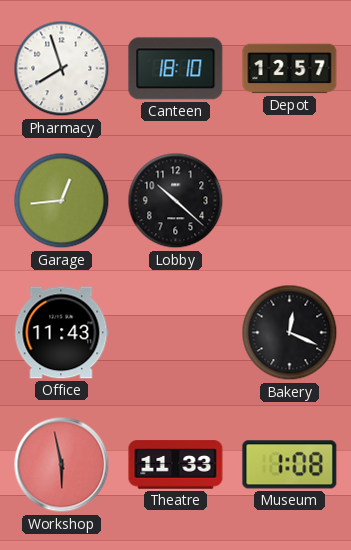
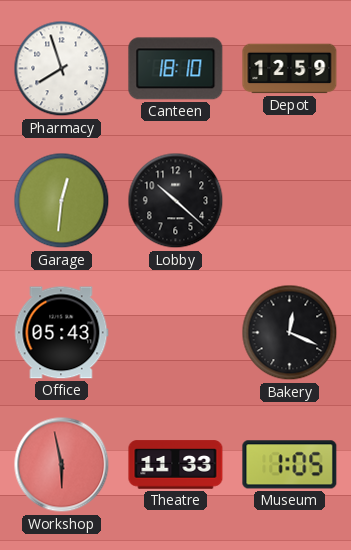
Depot: 12:57 -> 12:59
Garage: 12:44 -> 12:31
Office: 11:43 -> 05:43
Museum: 1:08 -> 1:05
